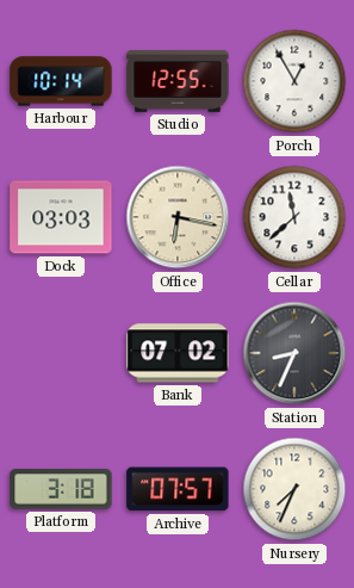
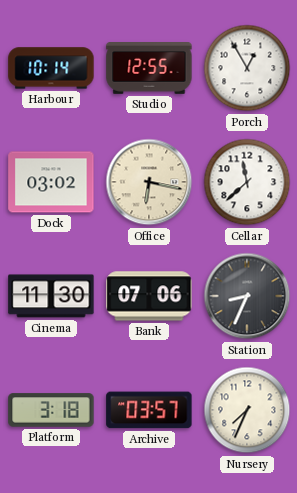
Dock: 03:03 -> 03:02
Cinema: none -> 11:30
Bank: 07:02 -> 07:06
Archive: 07:57 -> 03:57
